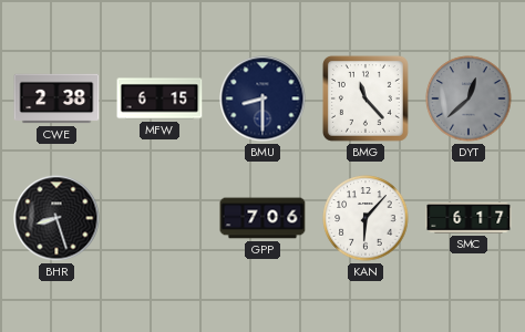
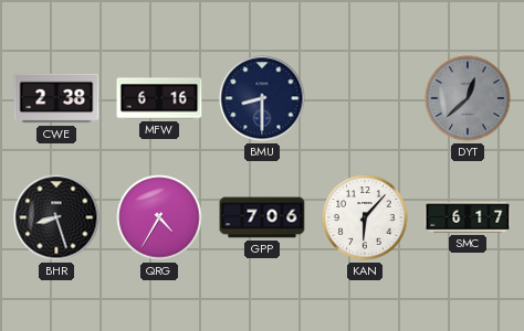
MFW: 6:15 -> 6:16
BMG: 11:23 -> none
QRG: none -> 4:35
